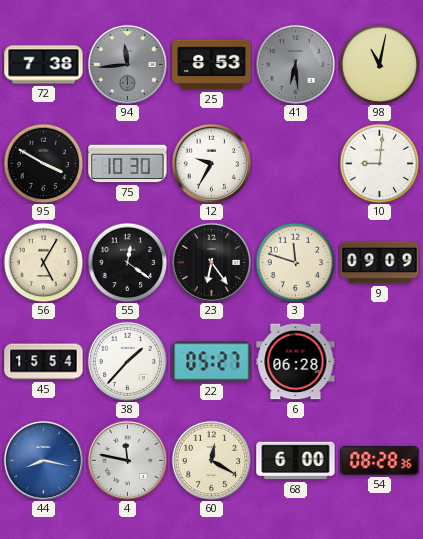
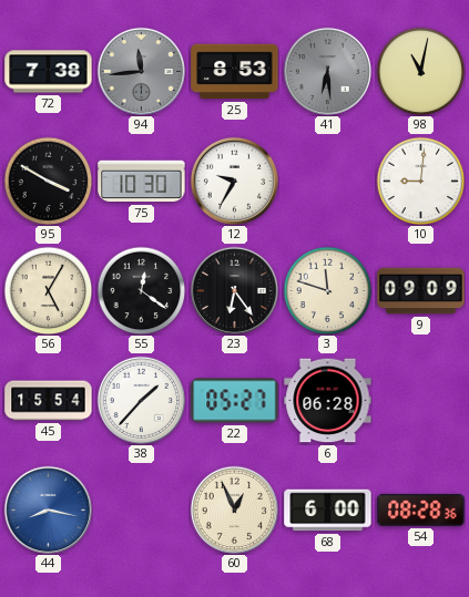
4: 11:47 -> none
60: 12:20 -> 12:56
